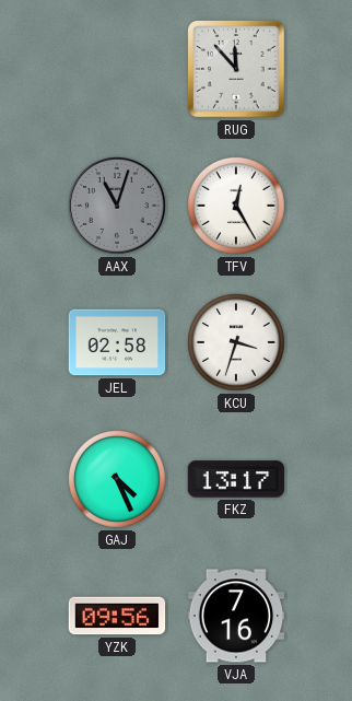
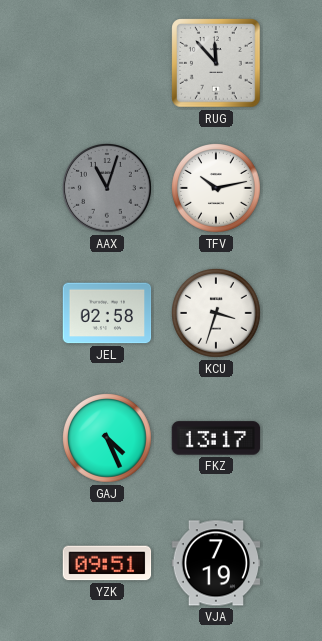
TFV: 12:25 -> 10:13
YZK: 09:56 -> 09:51
VJA: 7:16 -> 7:19
